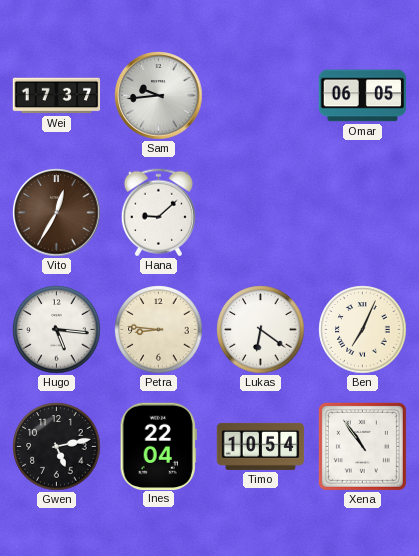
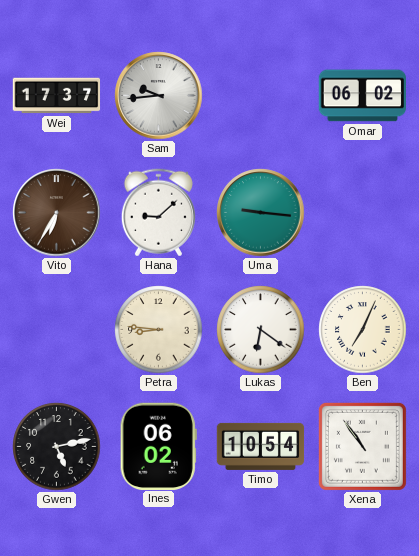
Omar: 06:05 -> 06:02
Vito: 12:35 -> 6:35
Uma: none -> 9:16
Hugo: 5:16 -> none
Ines: 22:04 -> 06:02
